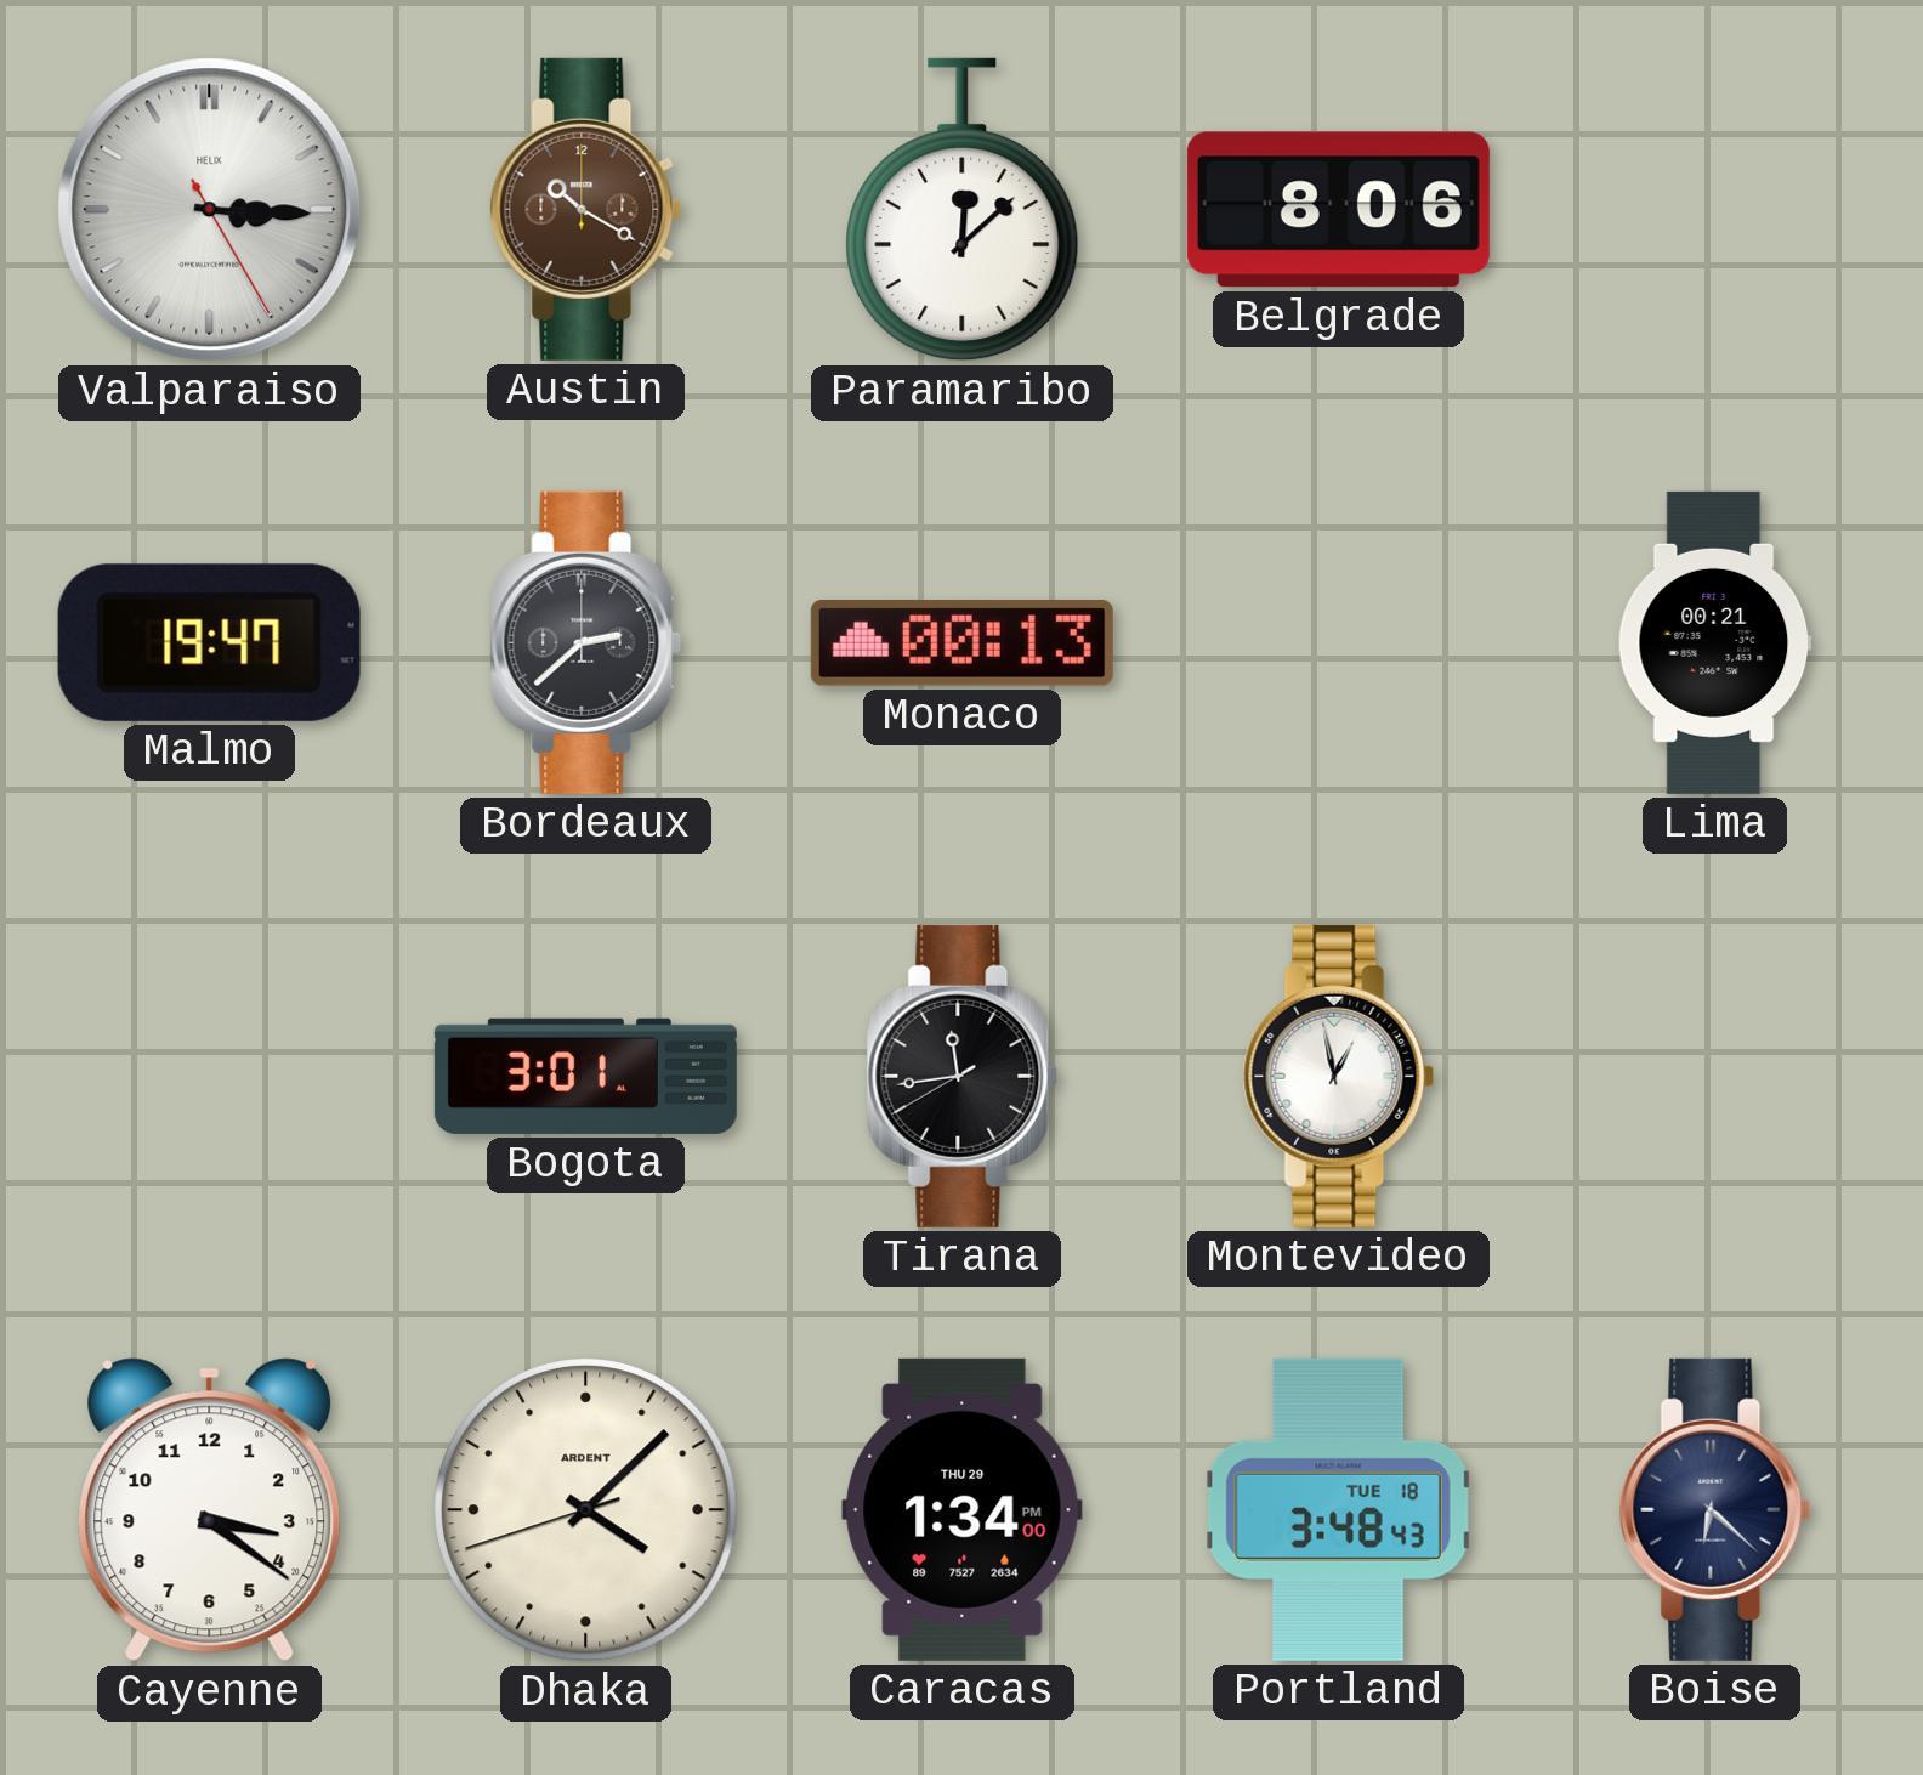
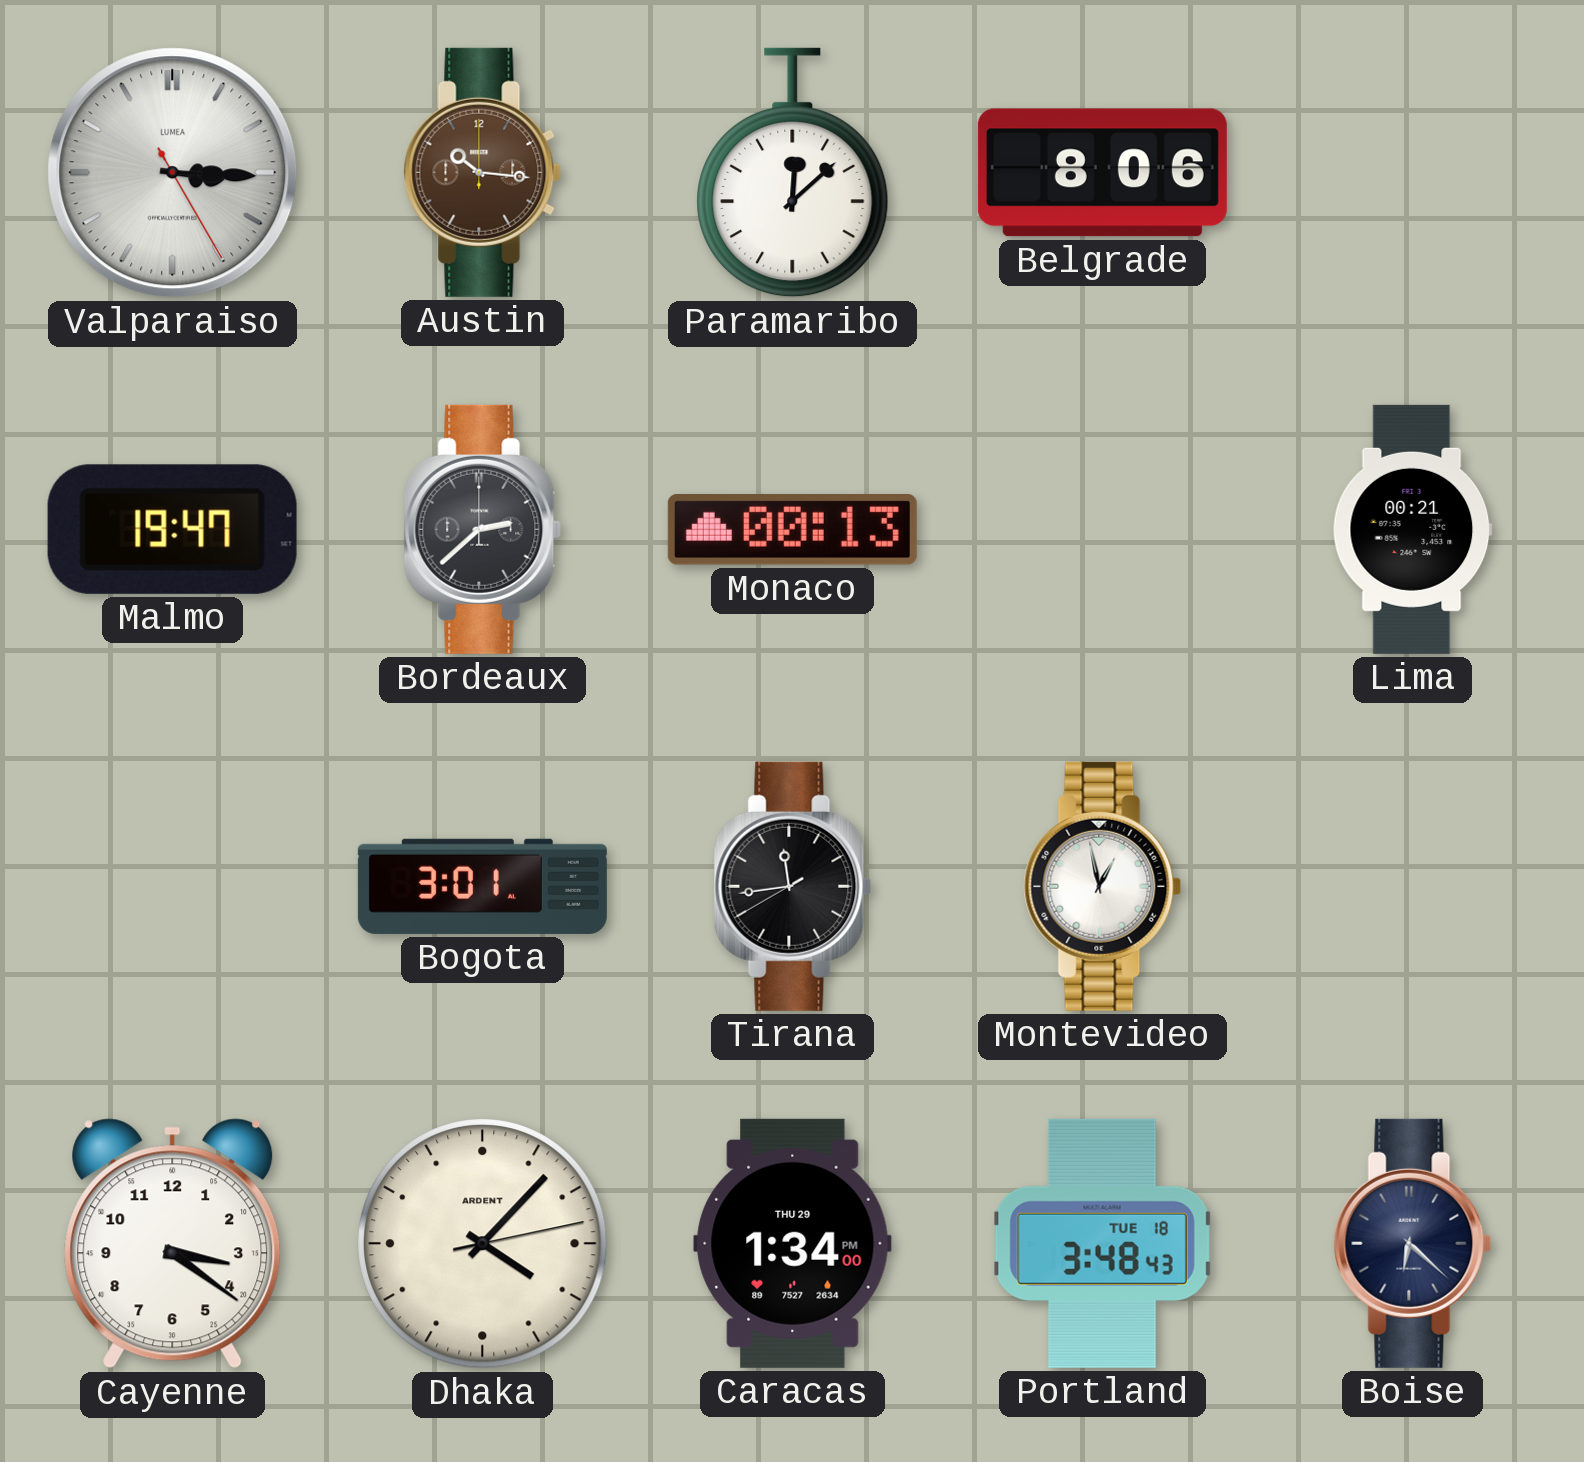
Valparaiso brand: HELIX -> LUMEA
Austin: 10:20 -> 10:16
Dhaka: 4:07:42 -> 4:07:13
